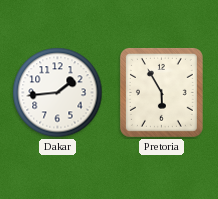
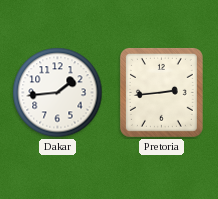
Pretoria: 5:55 -> 2:44
